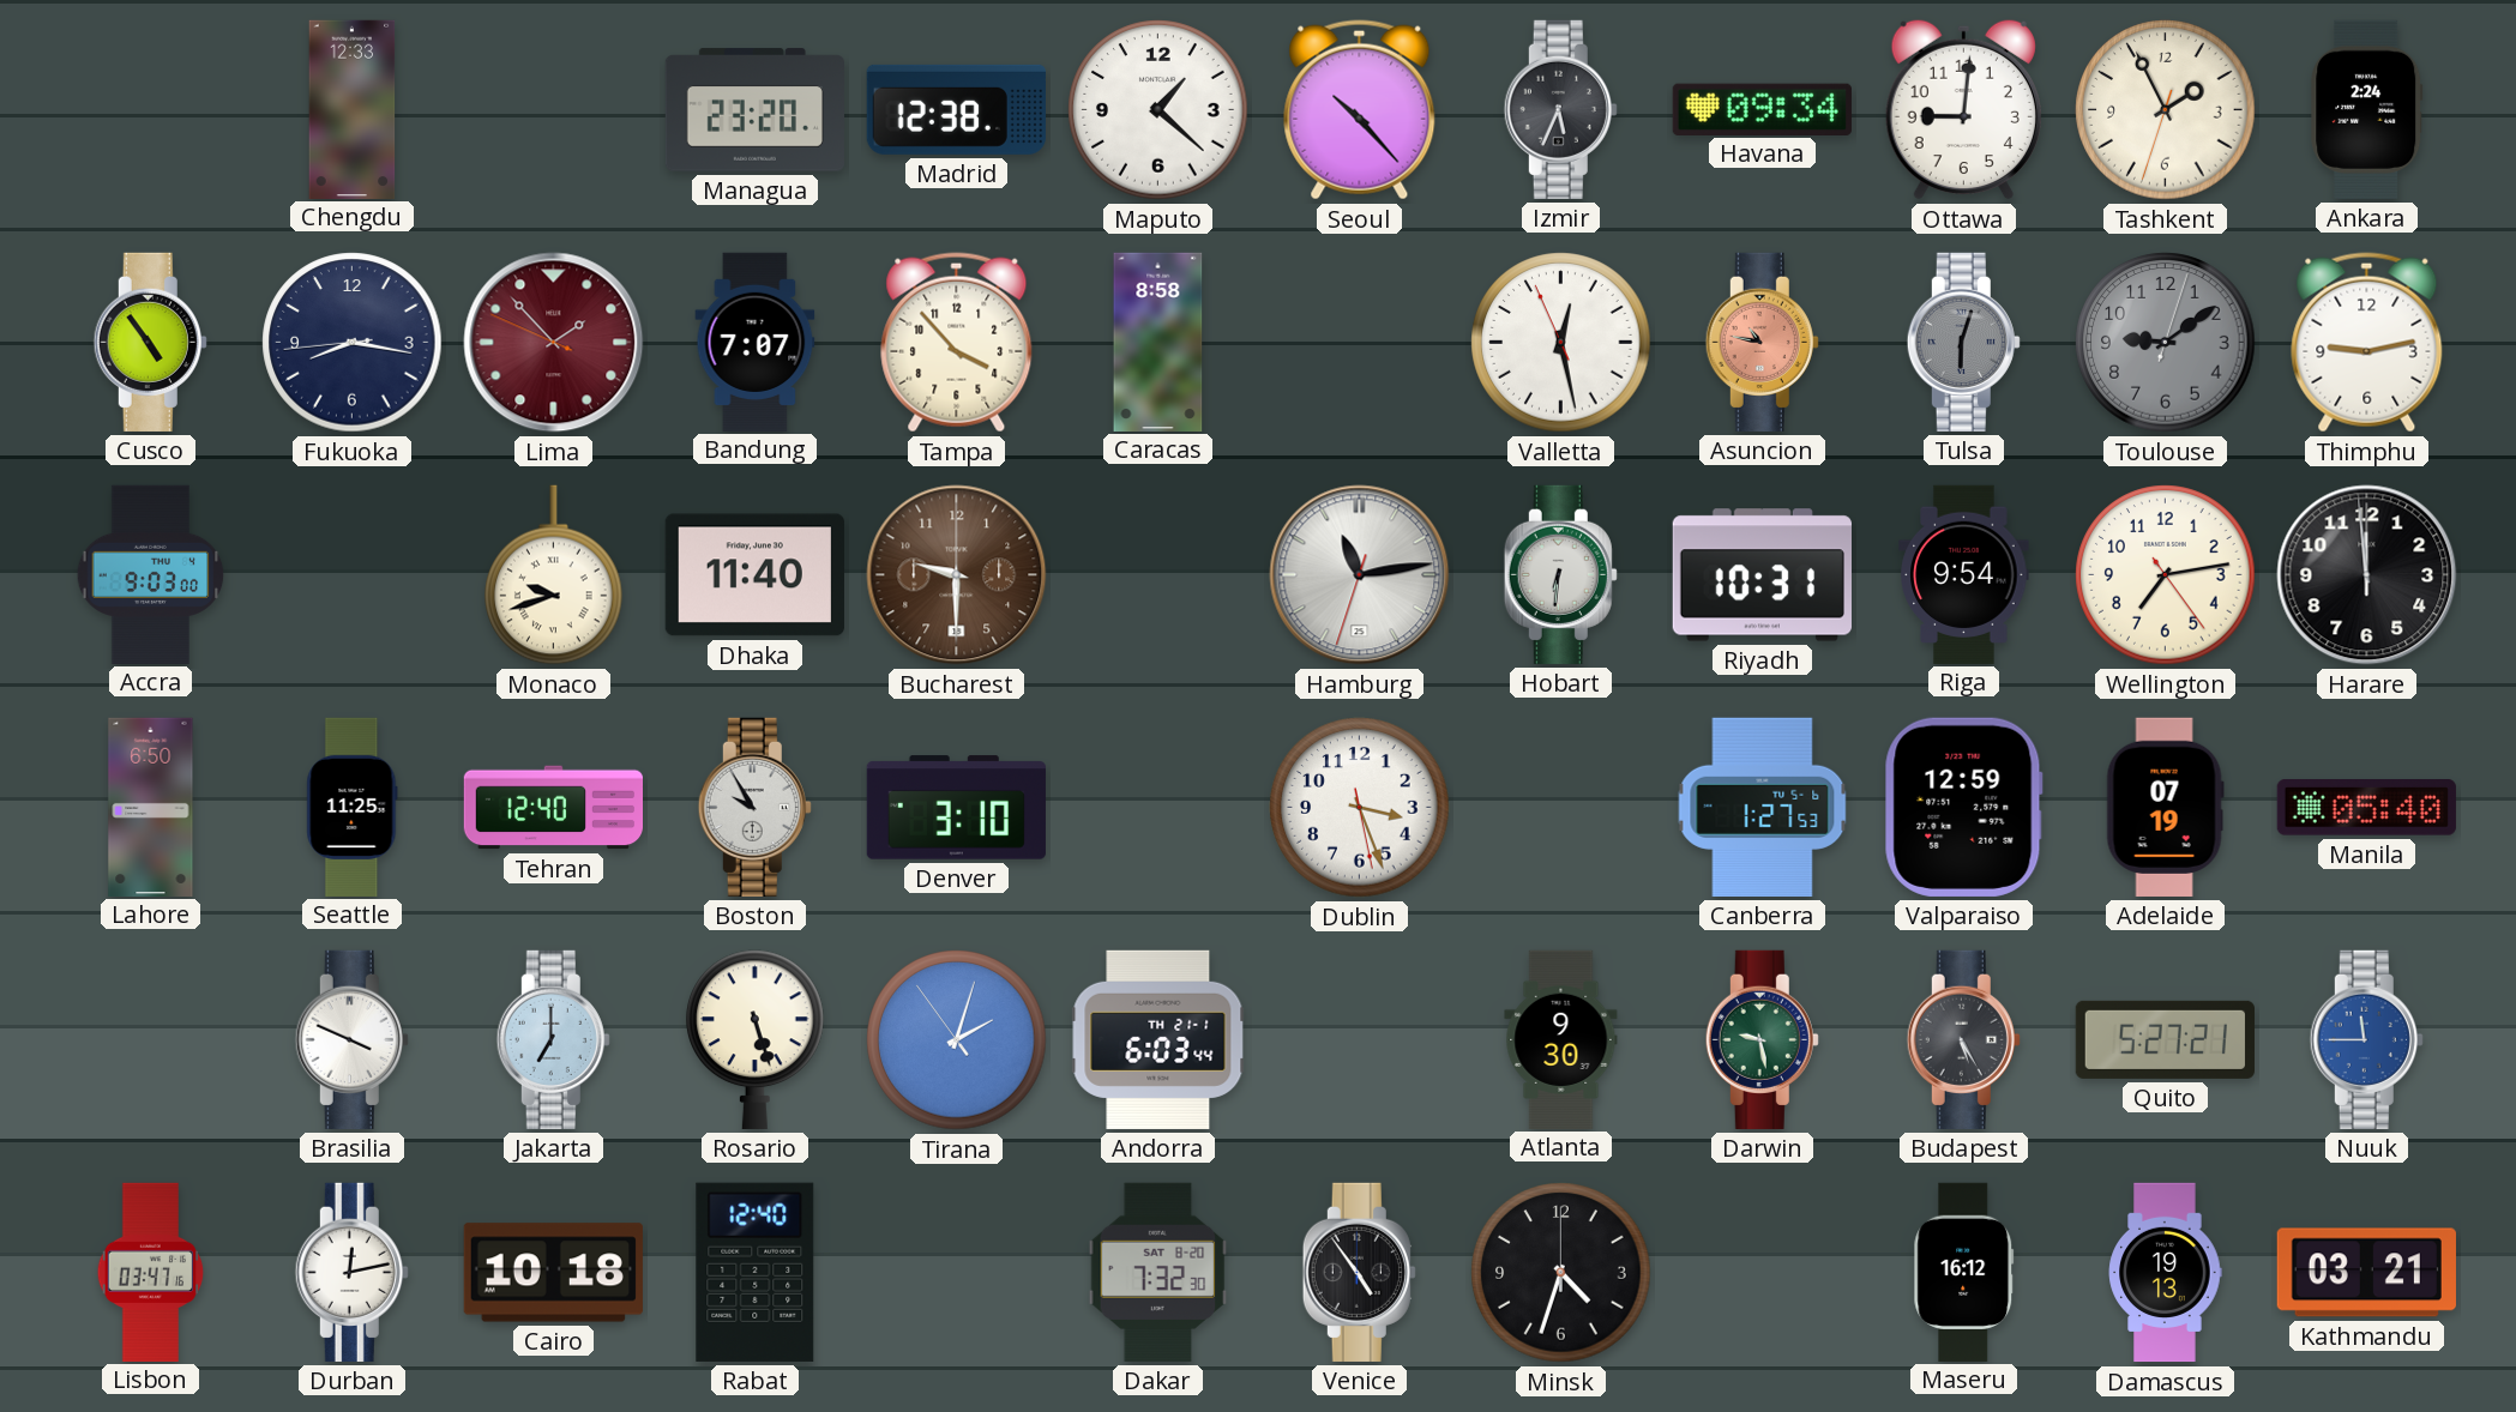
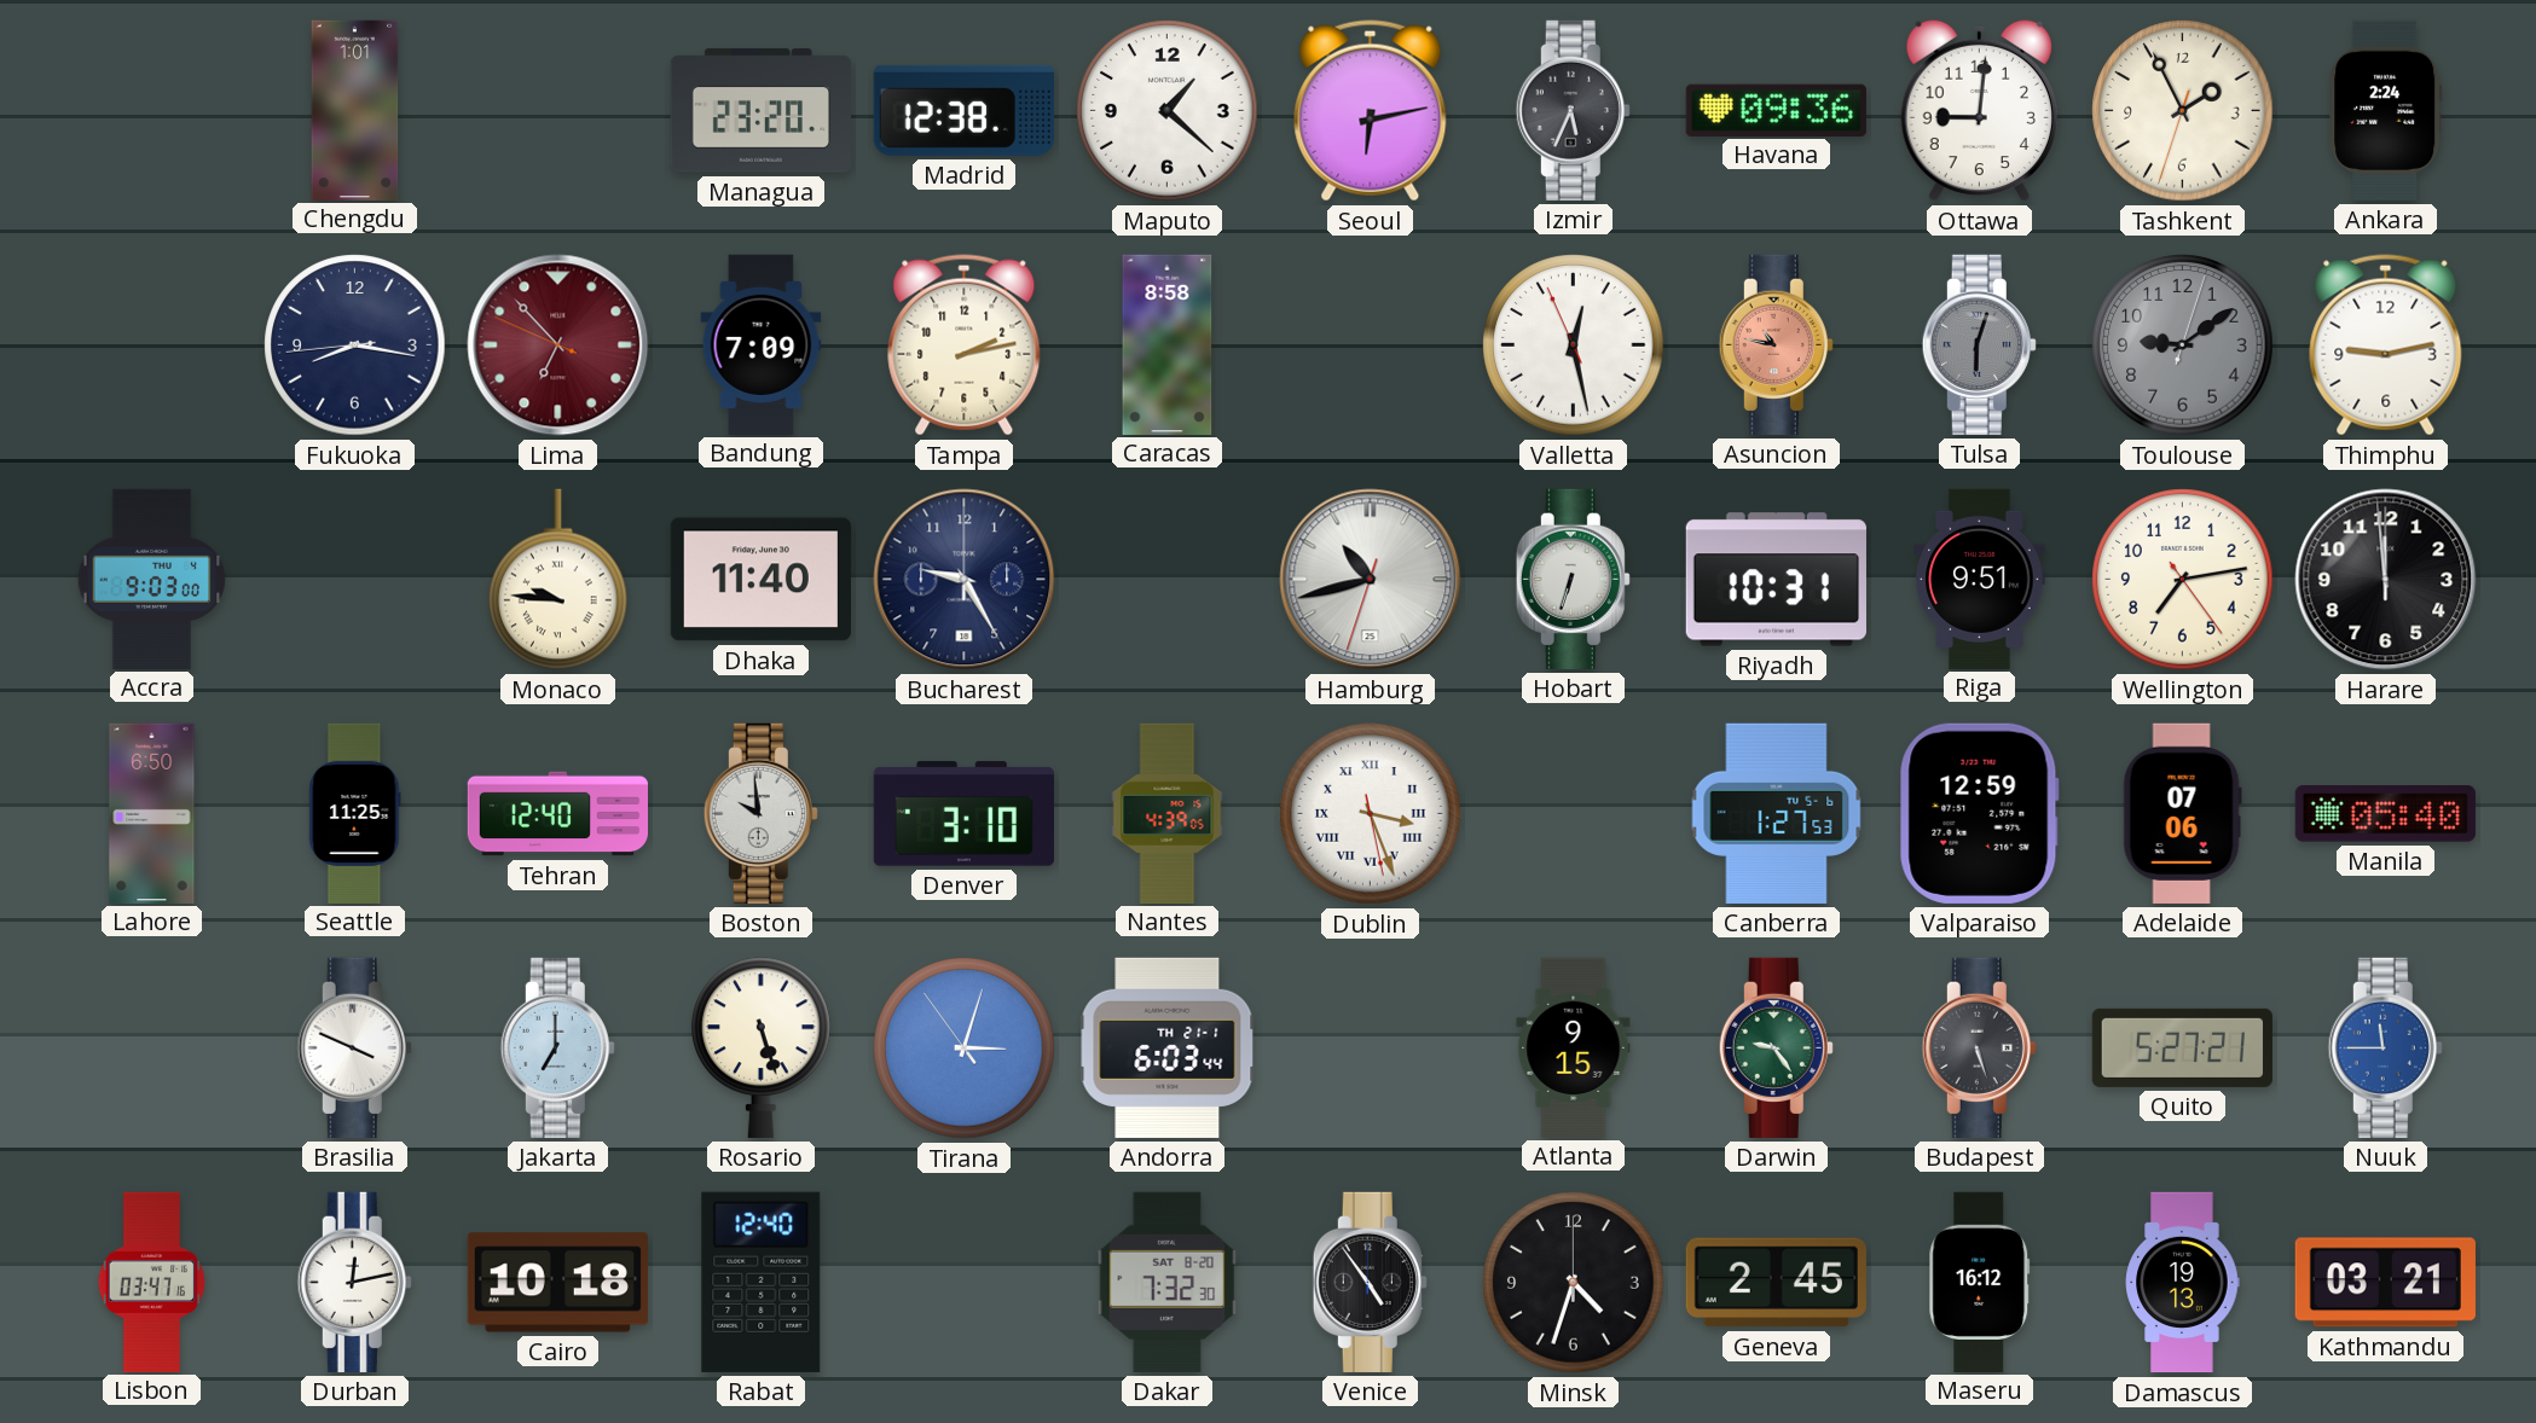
Chengdu: 12:33 -> 1:01
Seoul: 10:23 -> 6:13
Havana: 09:34 -> 09:36
Cusco: 4:54 -> none
Lima: 1:52 -> 6:52
Bandung: 7:07 -> 7:09
Tampa: 3:53 -> 2:13
Monaco: 9:42 -> 9:46
Bucharest: 9:30 -> 9:25
Bucharest dial: brown -> navy
Hamburg: 11:13 -> 10:42
Hobart: 6:31 -> 6:33
Riga: 9:54 -> 9:51
Boston: 9:55 -> 9:59
Nantes: none -> 4:39
Dublin numerals: Arabic -> Roman
Adelaide: 07:19 -> 07:06
Tirana: 2:02 -> 3:02
Atlanta: 9:30 -> 9:15
Darwin: 9:28 -> 9:24
Budapest: 5:25 -> 5:27
Geneva: none -> 2:45
